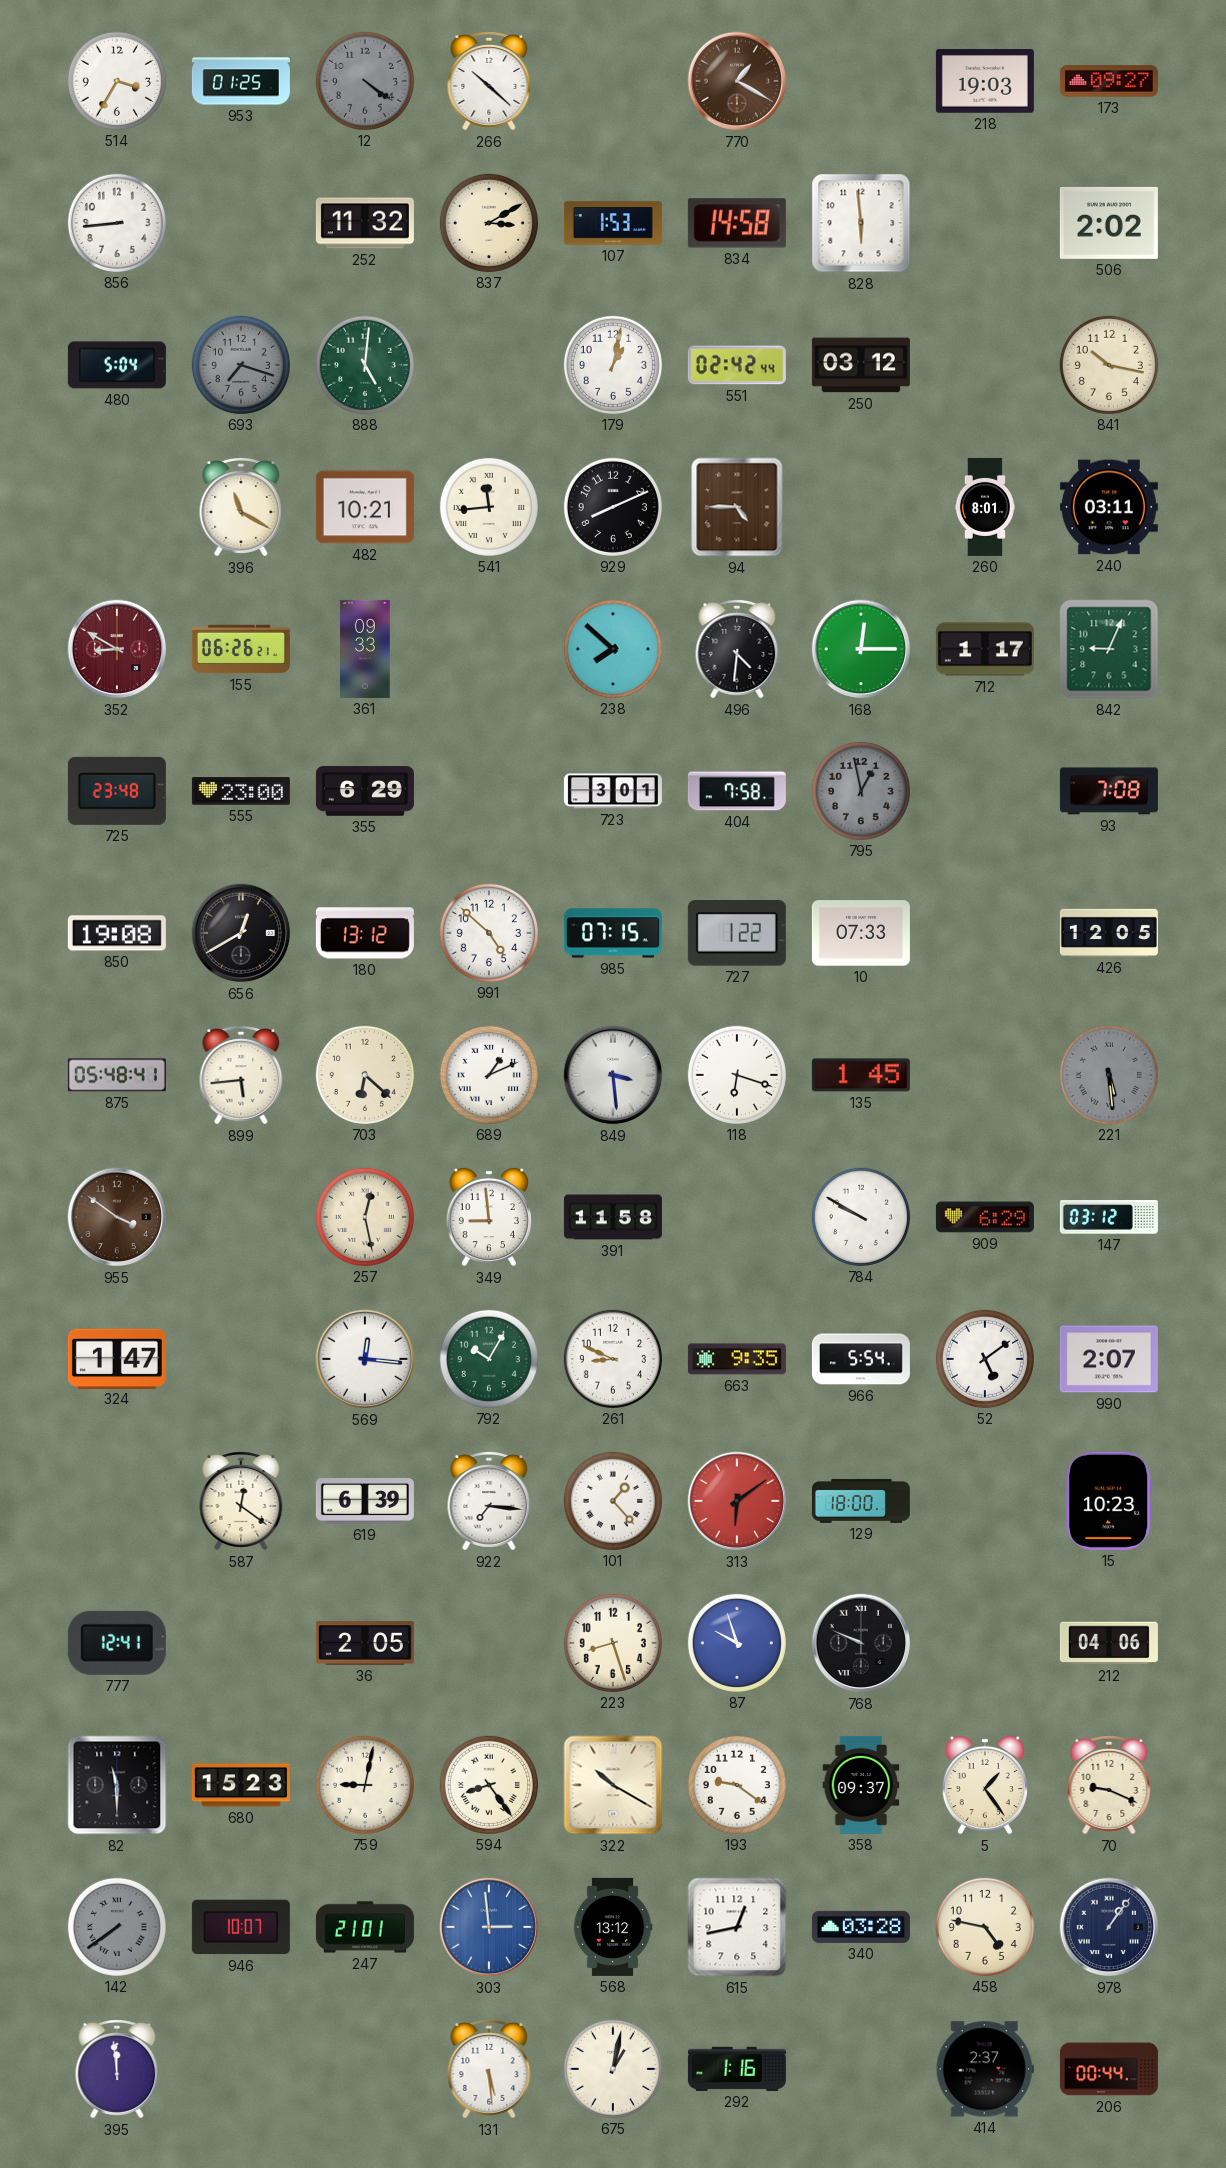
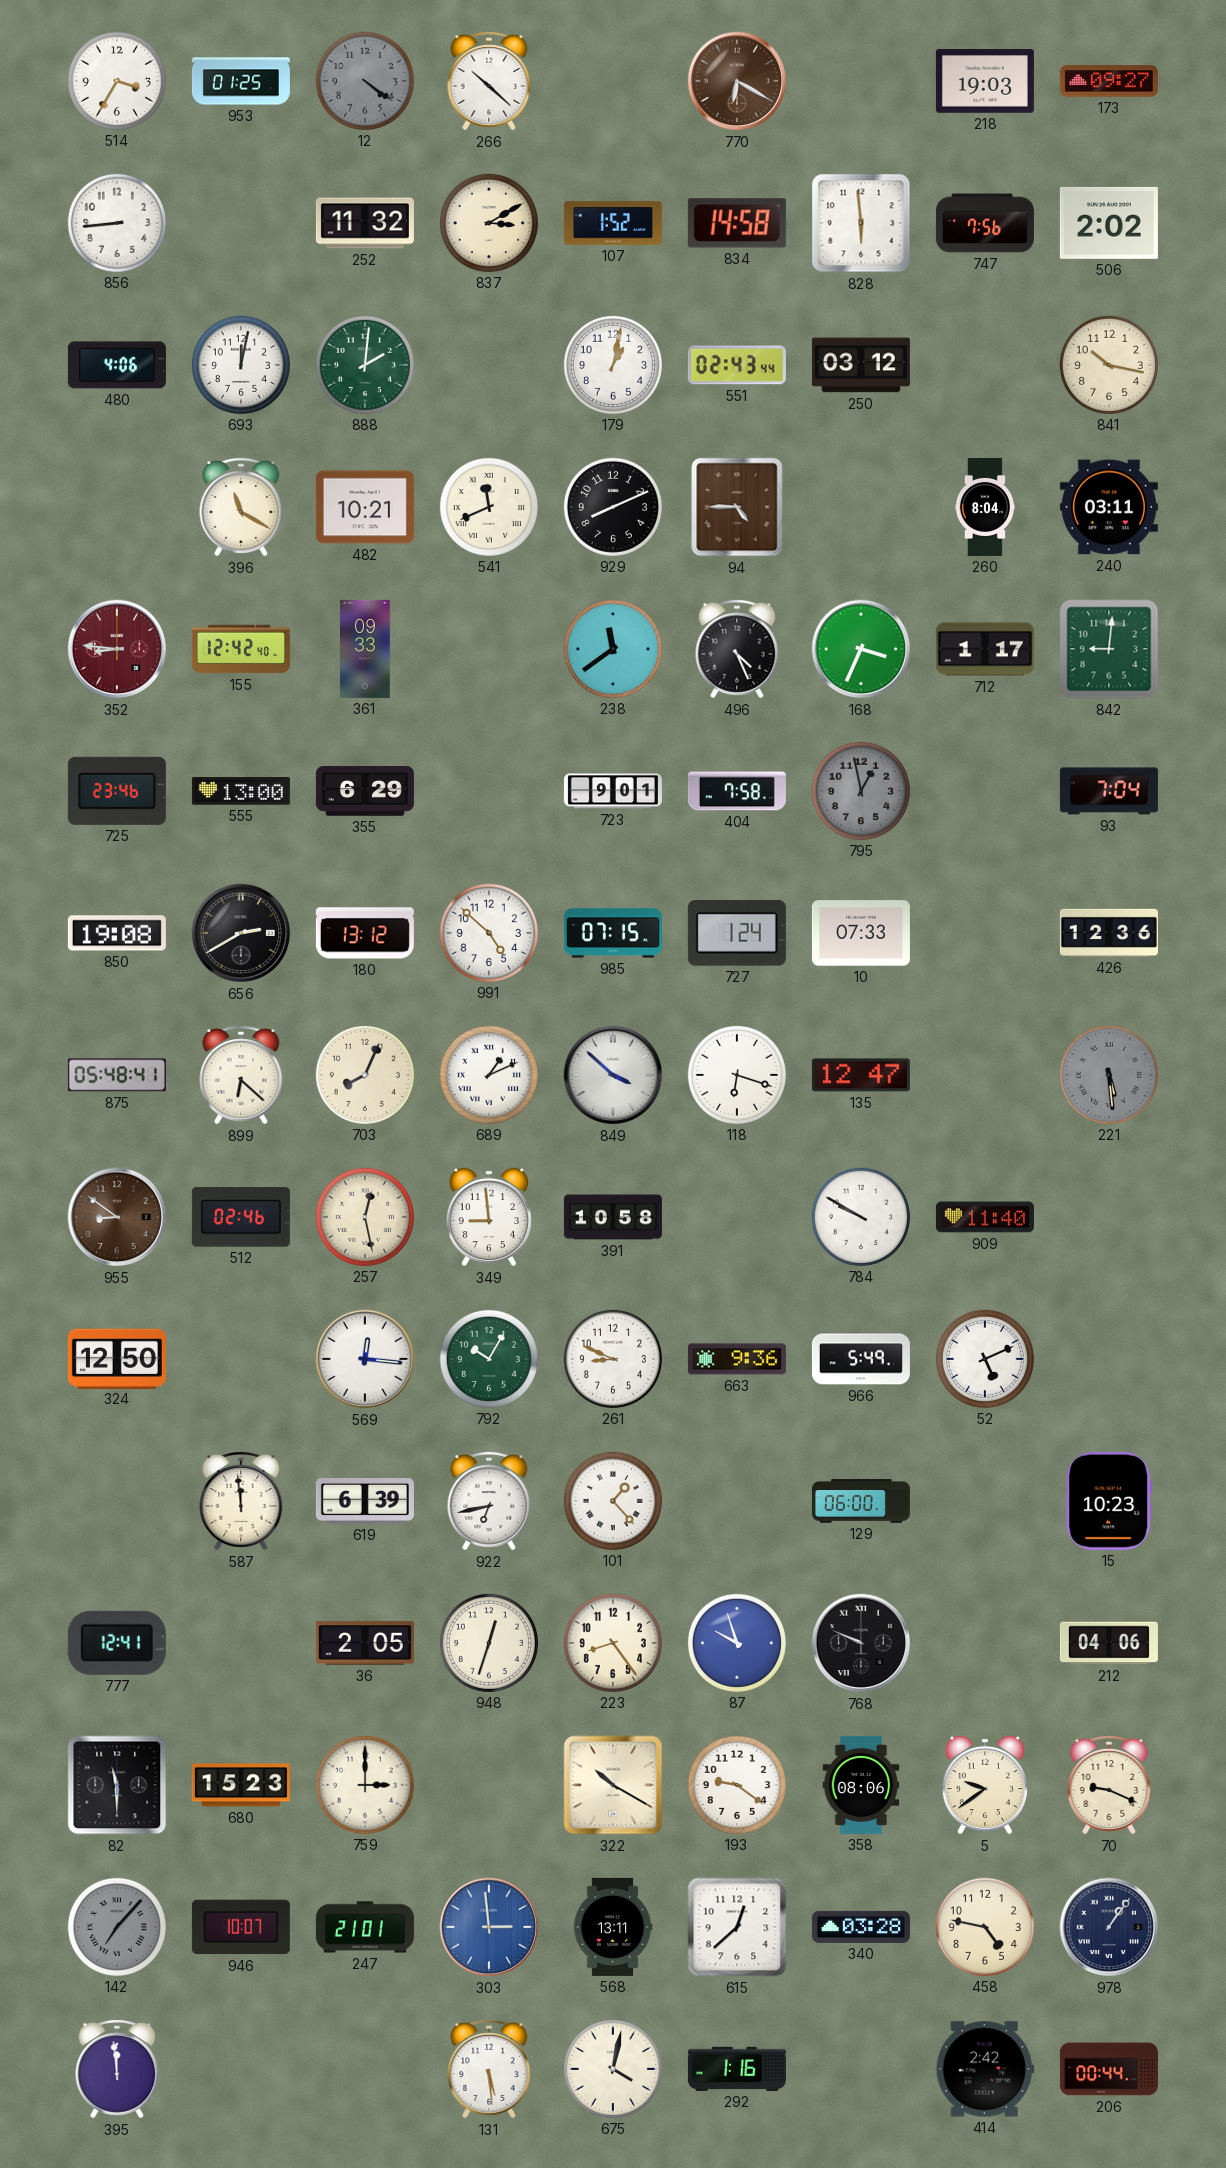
770: 1:20 -> 6:20
107: 1:53 -> 1:52
747: none -> 7:56
480: 5:04 -> 4:06
693: 7:18 -> 12:02
693 dial: grey -> white
888: 5:01 -> 2:01
551: 02:42 -> 02:43
541: 11:44 -> 11:41
260: 8:01 -> 8:04
352: 8:50 -> 8:46
155: 06:26 -> 12:42
238: 7:52 -> 11:39
496: 4:31 -> 4:26
168: 12:15 -> 3:34
842: 9:04 -> 9:01
725: 23:48 -> 23:46
555: 23:00 -> 13:00
723: 3:01 -> 9:01
93: 7:08 -> 7:04
656: 12:40 -> 2:40
727: 1:22 -> 1:24
426: 12:05 -> 12:36
899: 5:44 -> 6:22
703: 6:22 -> 8:04
849: 3:29 -> 3:52
135: 1:45 -> 12:47
955: 3:51 -> 8:51
512: none -> 02:46
391: 11:58 -> 10:58
909: 6:29 -> 11:40
147: 03:12 -> none
324: 1:47 -> 12:50
663: 9:35 -> 9:36
966: 5:54 -> 5:49
52: 5:09 -> 5:11
990: 2:07 -> none
587: 12:21 -> 11:59
922: 7:16 -> 6:43
313: 6:09 -> none
129: 18:00 -> 06:00
948: none -> 12:33
223: 8:27 -> 8:24
759: 9:02 -> 3:00
594: 8:24 -> none
358: 09:37 -> 08:06
5: 1:24 -> 9:39
142: 7:39 -> 7:07
568: 13:12 -> 13:11
615: 12:43 -> 12:38
675: 1:02 -> 4:02
414: 2:37 -> 2:42
